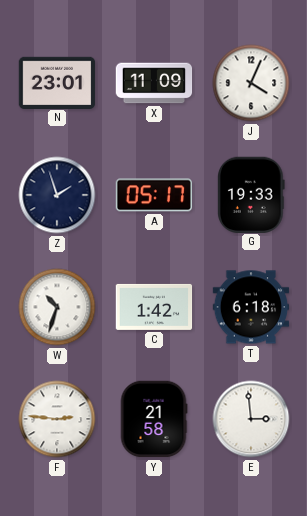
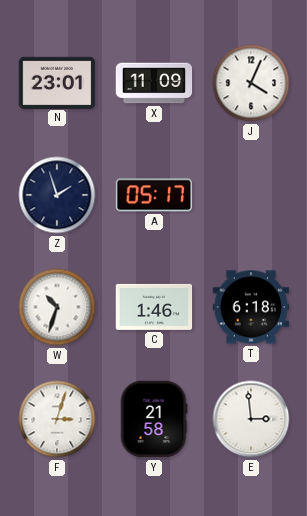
G: 19:33 -> none
C: 1:42 -> 1:46
F: 2:46 -> 3:03
